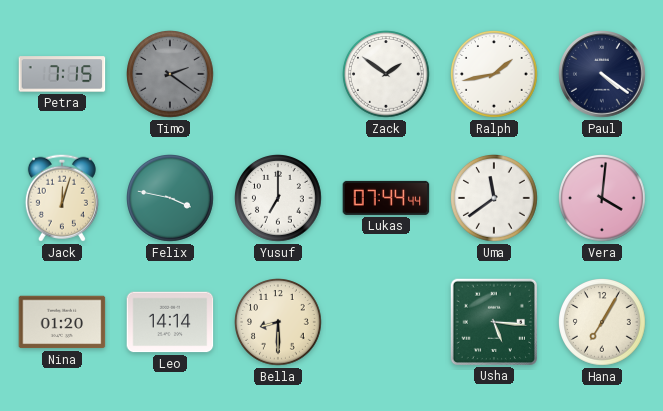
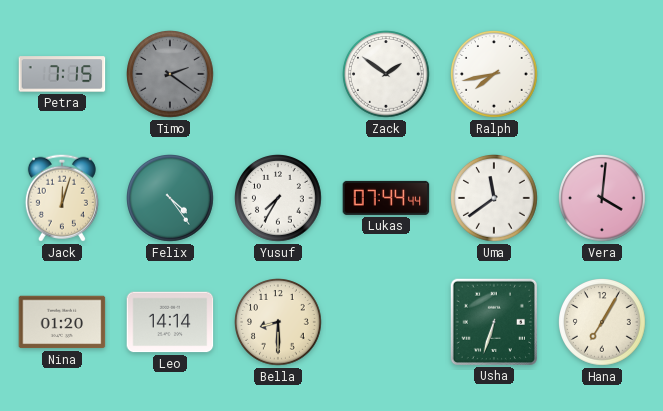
Ralph: 1:43 -> 7:43
Paul: 4:21 -> none
Felix: 3:47 -> 4:24
Yusuf: 7:00 -> 7:35
Usha: 5:16 -> 6:33
